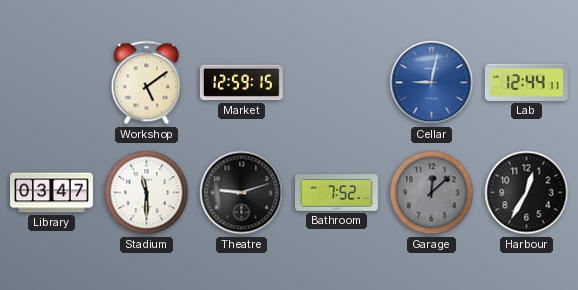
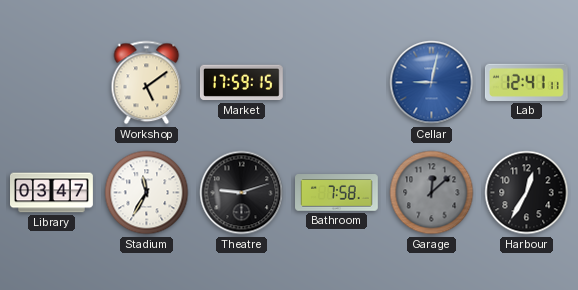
Market: 12:59 -> 17:59
Lab: 12:44 -> 12:41
Stadium: 11:30 -> 11:35
Bathroom: 7:52 -> 7:58
